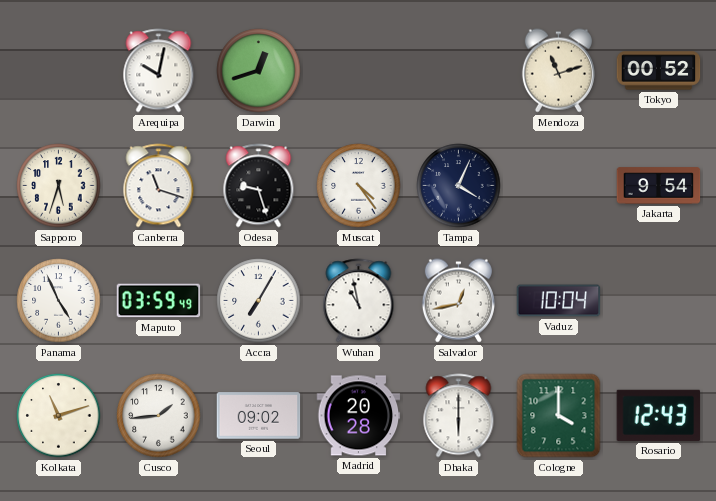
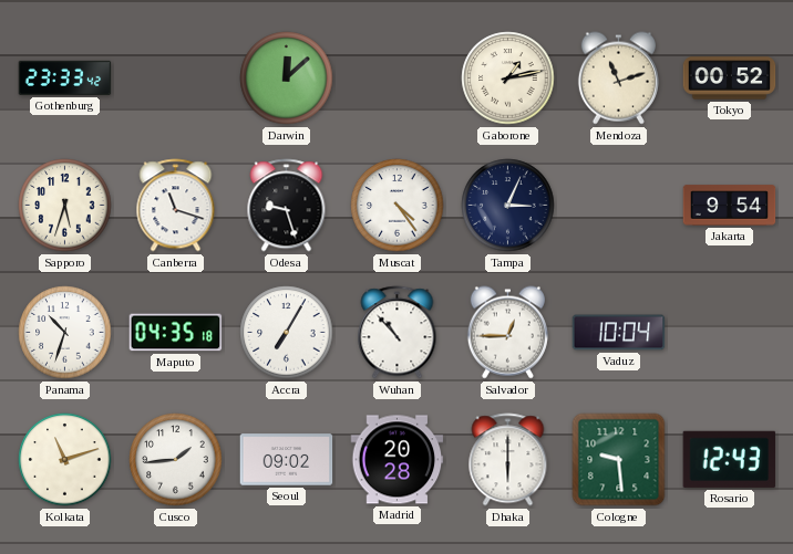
Gothenburg: none -> 23:33
Arequipa: 10:02 -> none
Darwin: 12:42 -> 12:08
Gaborone: none -> 1:13
Tampa: 4:04 -> 3:04
Panama: 4:56 -> 10:33
Maputo: 03:59 -> 04:35
Wuhan: 10:58 -> 10:53
Salvador: 12:43 -> 12:45
Cologne: 4:00 -> 9:29
